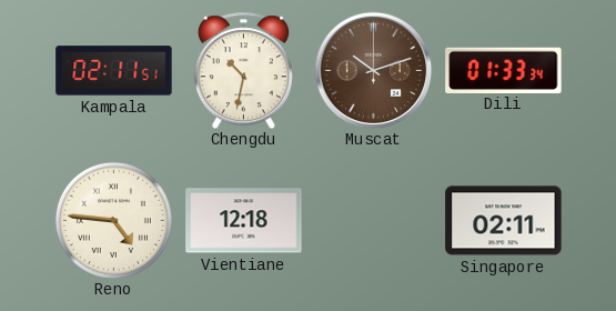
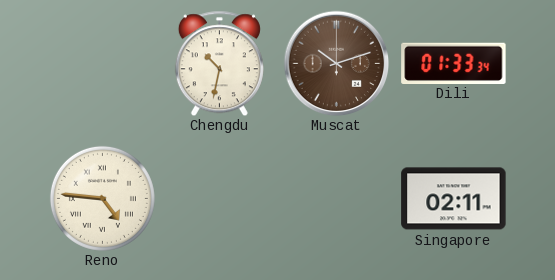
Kampala: 02:11 -> none
Vientiane: 12:18 -> none
